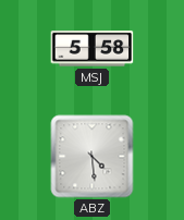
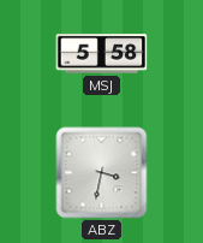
ABZ: 4:29 -> 3:32
